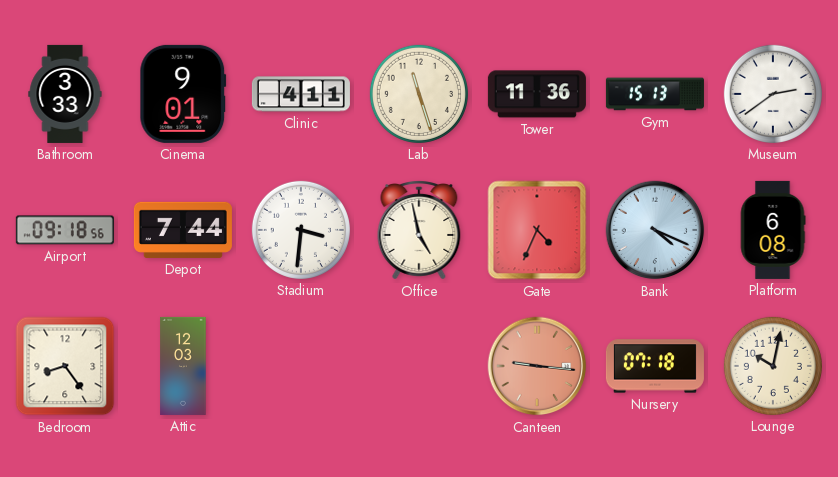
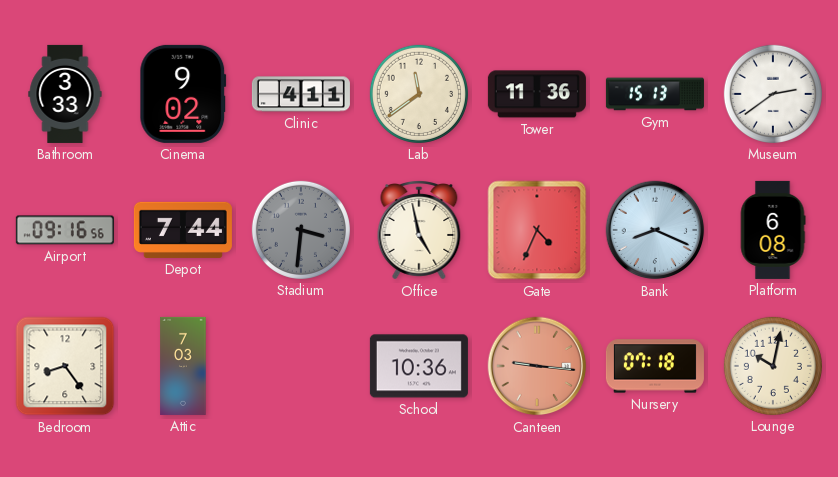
Cinema: 9:01 -> 9:02
Lab: 11:27 -> 11:39
Airport: 09:18 -> 09:16
Stadium dial: white -> grey
Bank: 4:19 -> 8:19
Attic: 12:03 -> 7:03
School: none -> 10:36
